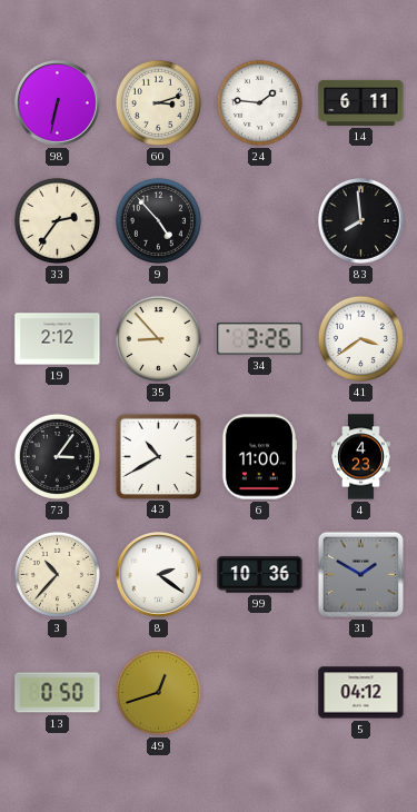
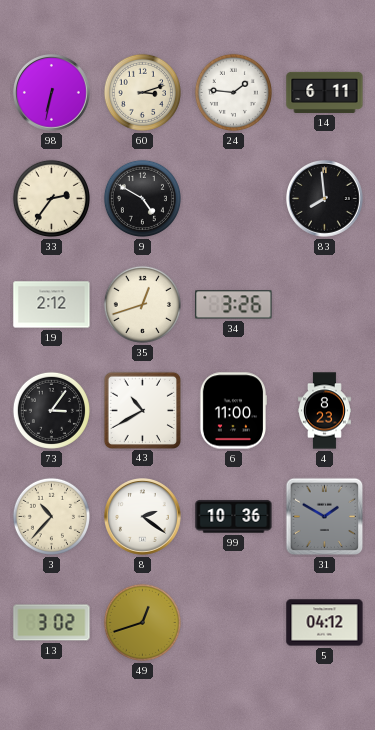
9: 4:53 -> 4:50
35: 8:53 -> 12:42
41: 3:39 -> none
4: 4:23 -> 8:23
13: 0:50 -> 3:02
